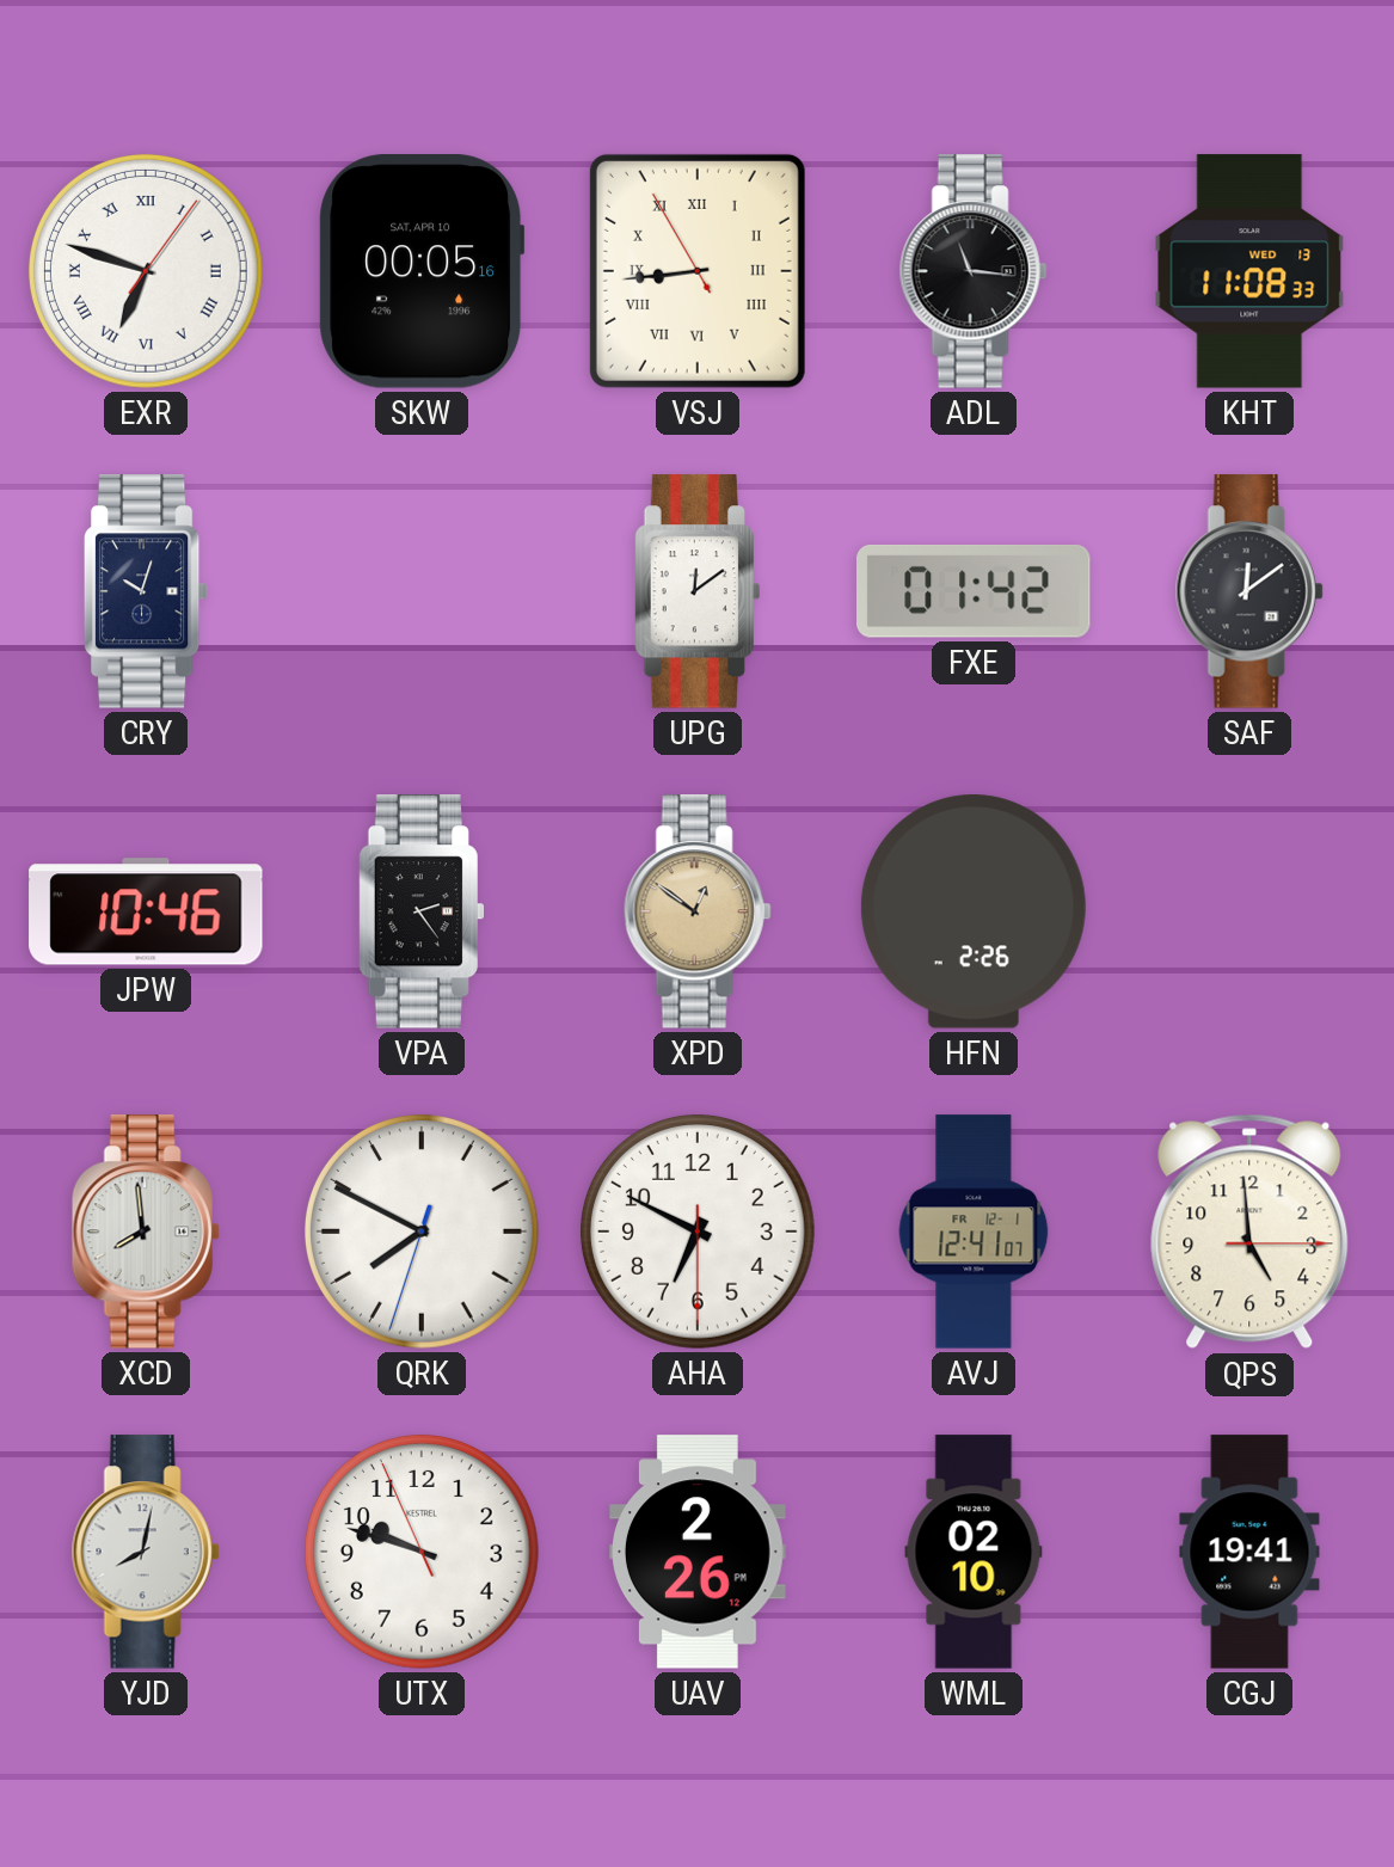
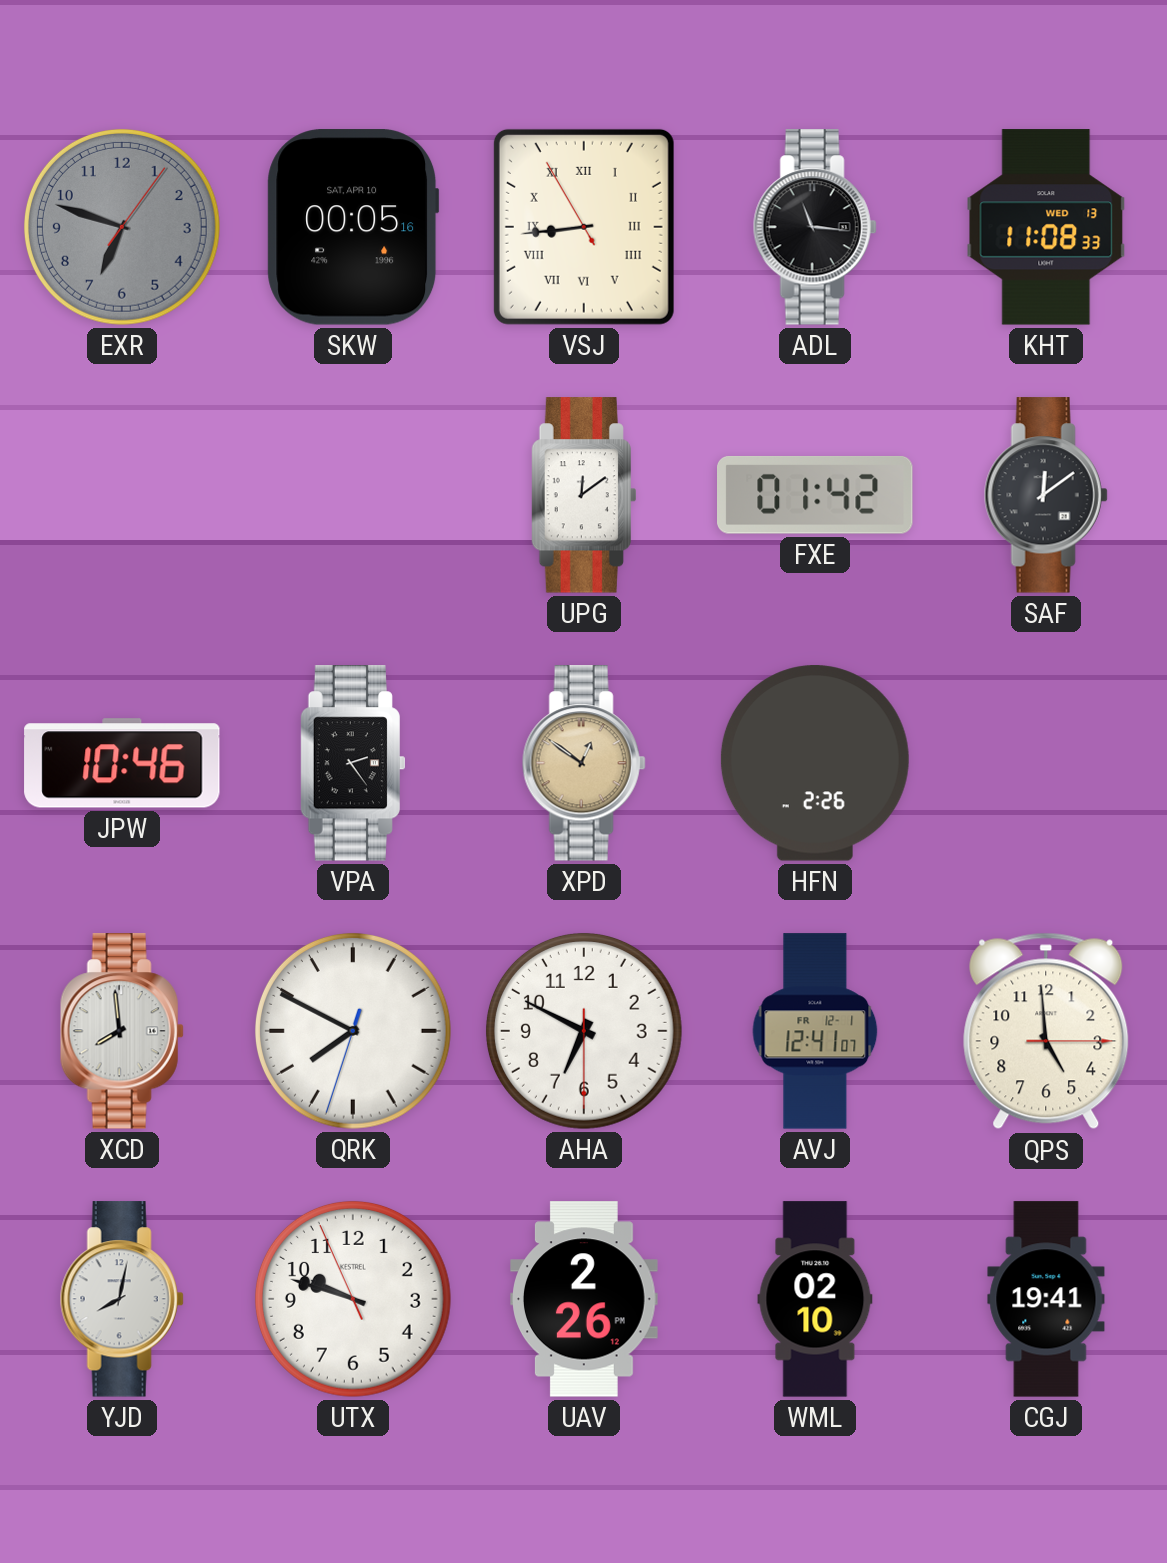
EXR dial: white -> grey
EXR numerals: Roman -> Arabic
CRY: 10:03 -> none
